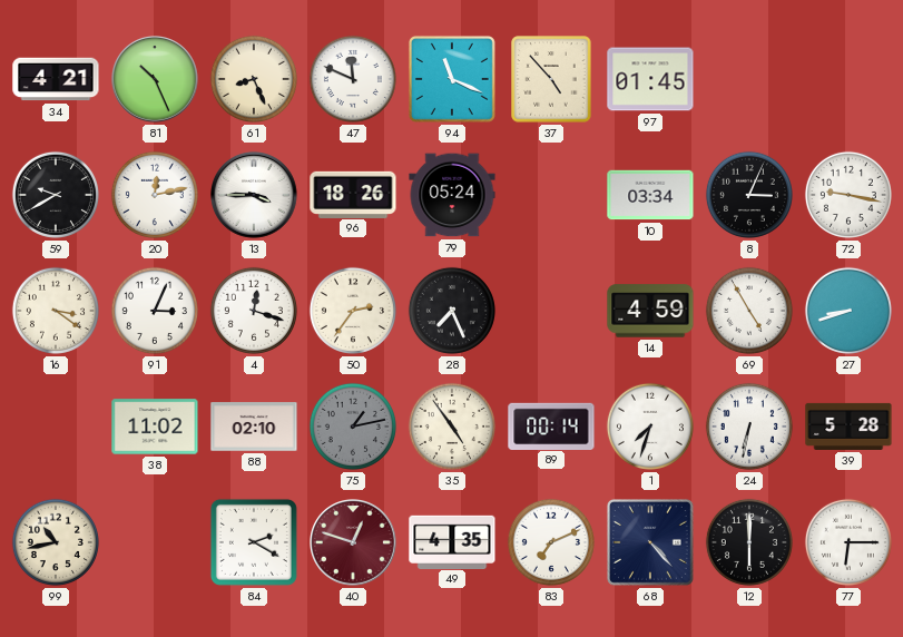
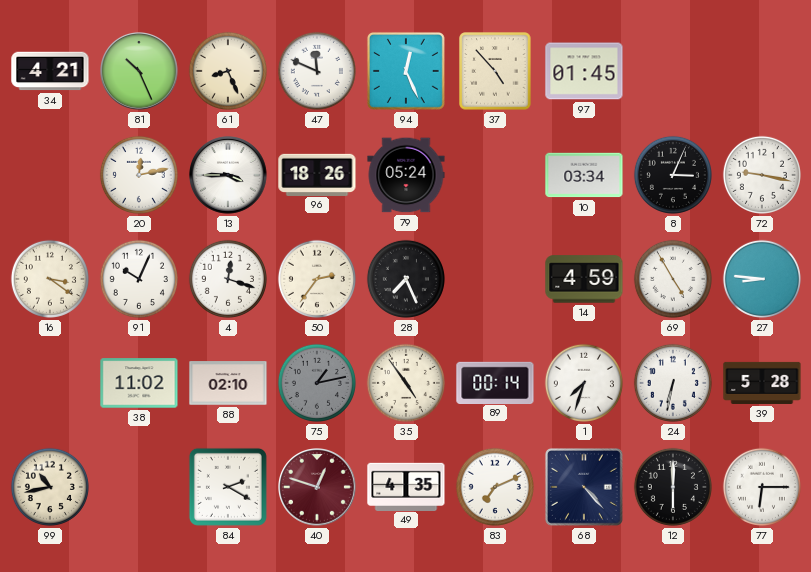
94: 11:19 -> 12:26
59: 9:40 -> none
91: 3:04 -> 10:04
27: 8:42 -> 8:46
